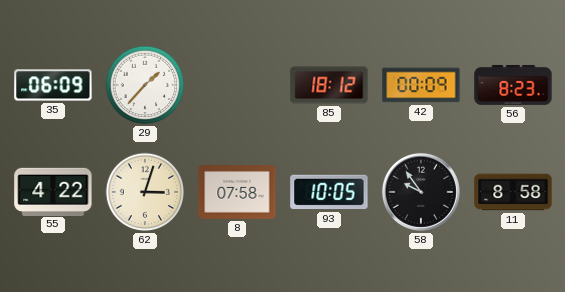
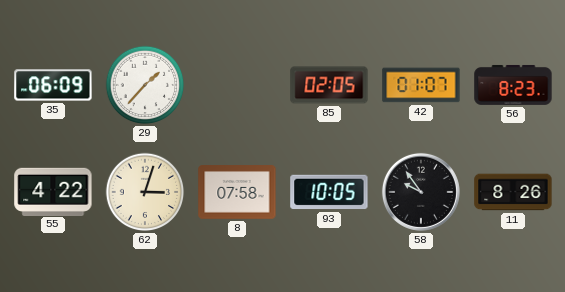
85: 18:12 -> 02:05
42: 00:09 -> 01:07
11: 8:58 -> 8:26
